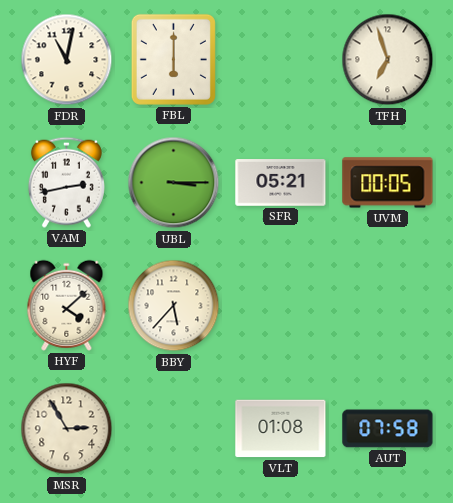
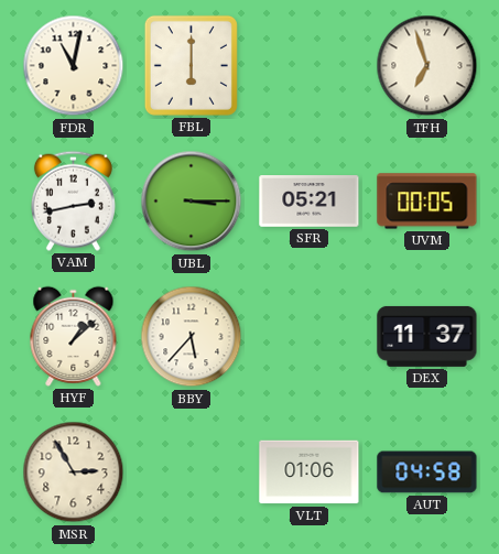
HYF: 4:08 -> 1:08
DEX: none -> 11:37
VLT: 01:08 -> 01:06
AUT: 07:58 -> 04:58
